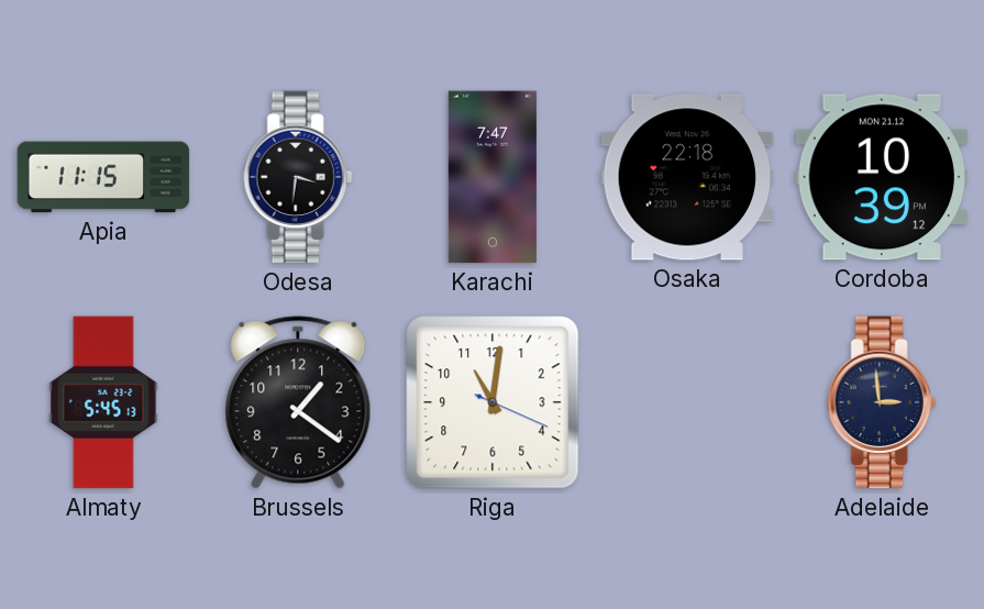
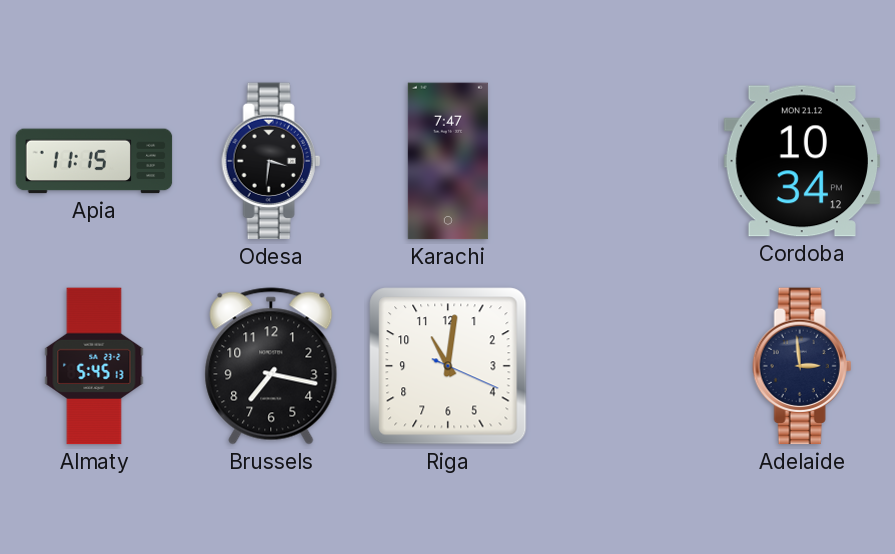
Osaka: 22:18 -> none
Cordoba: 10:39 -> 10:34
Brussels: 1:21 -> 7:17
